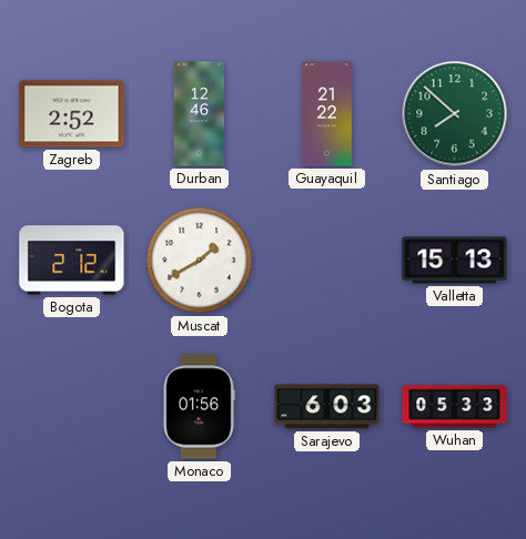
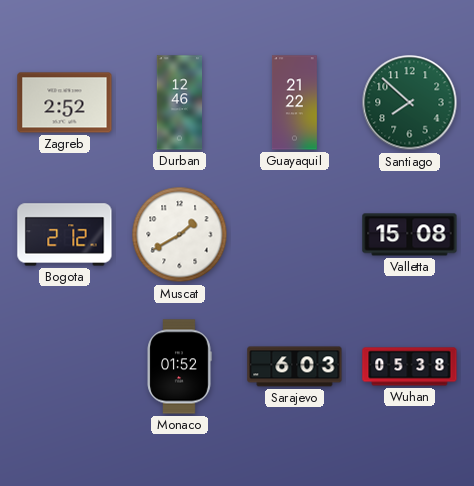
Valletta: 15:13 -> 15:08
Monaco: 01:56 -> 01:52
Wuhan: 05:33 -> 05:38
